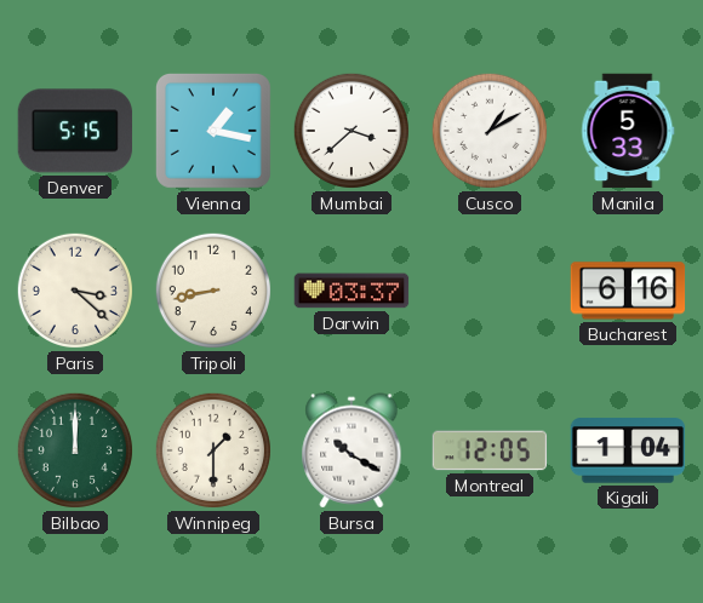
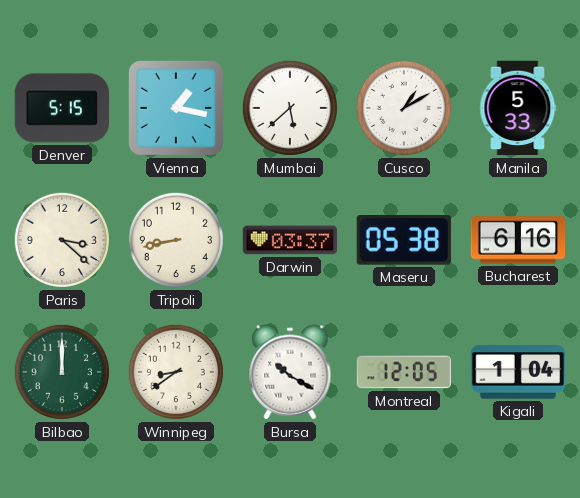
Mumbai: 3:38 -> 5:38
Maseru: none -> 05:38
Winnipeg: 1:30 -> 8:39
